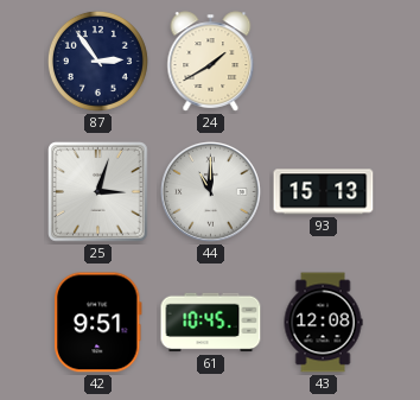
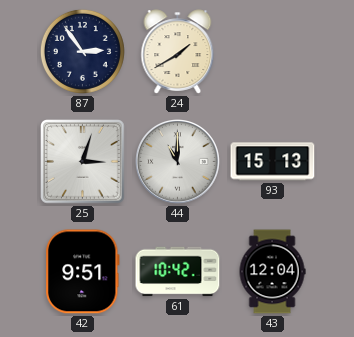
61: 10:45 -> 10:42
43: 12:08 -> 12:04
